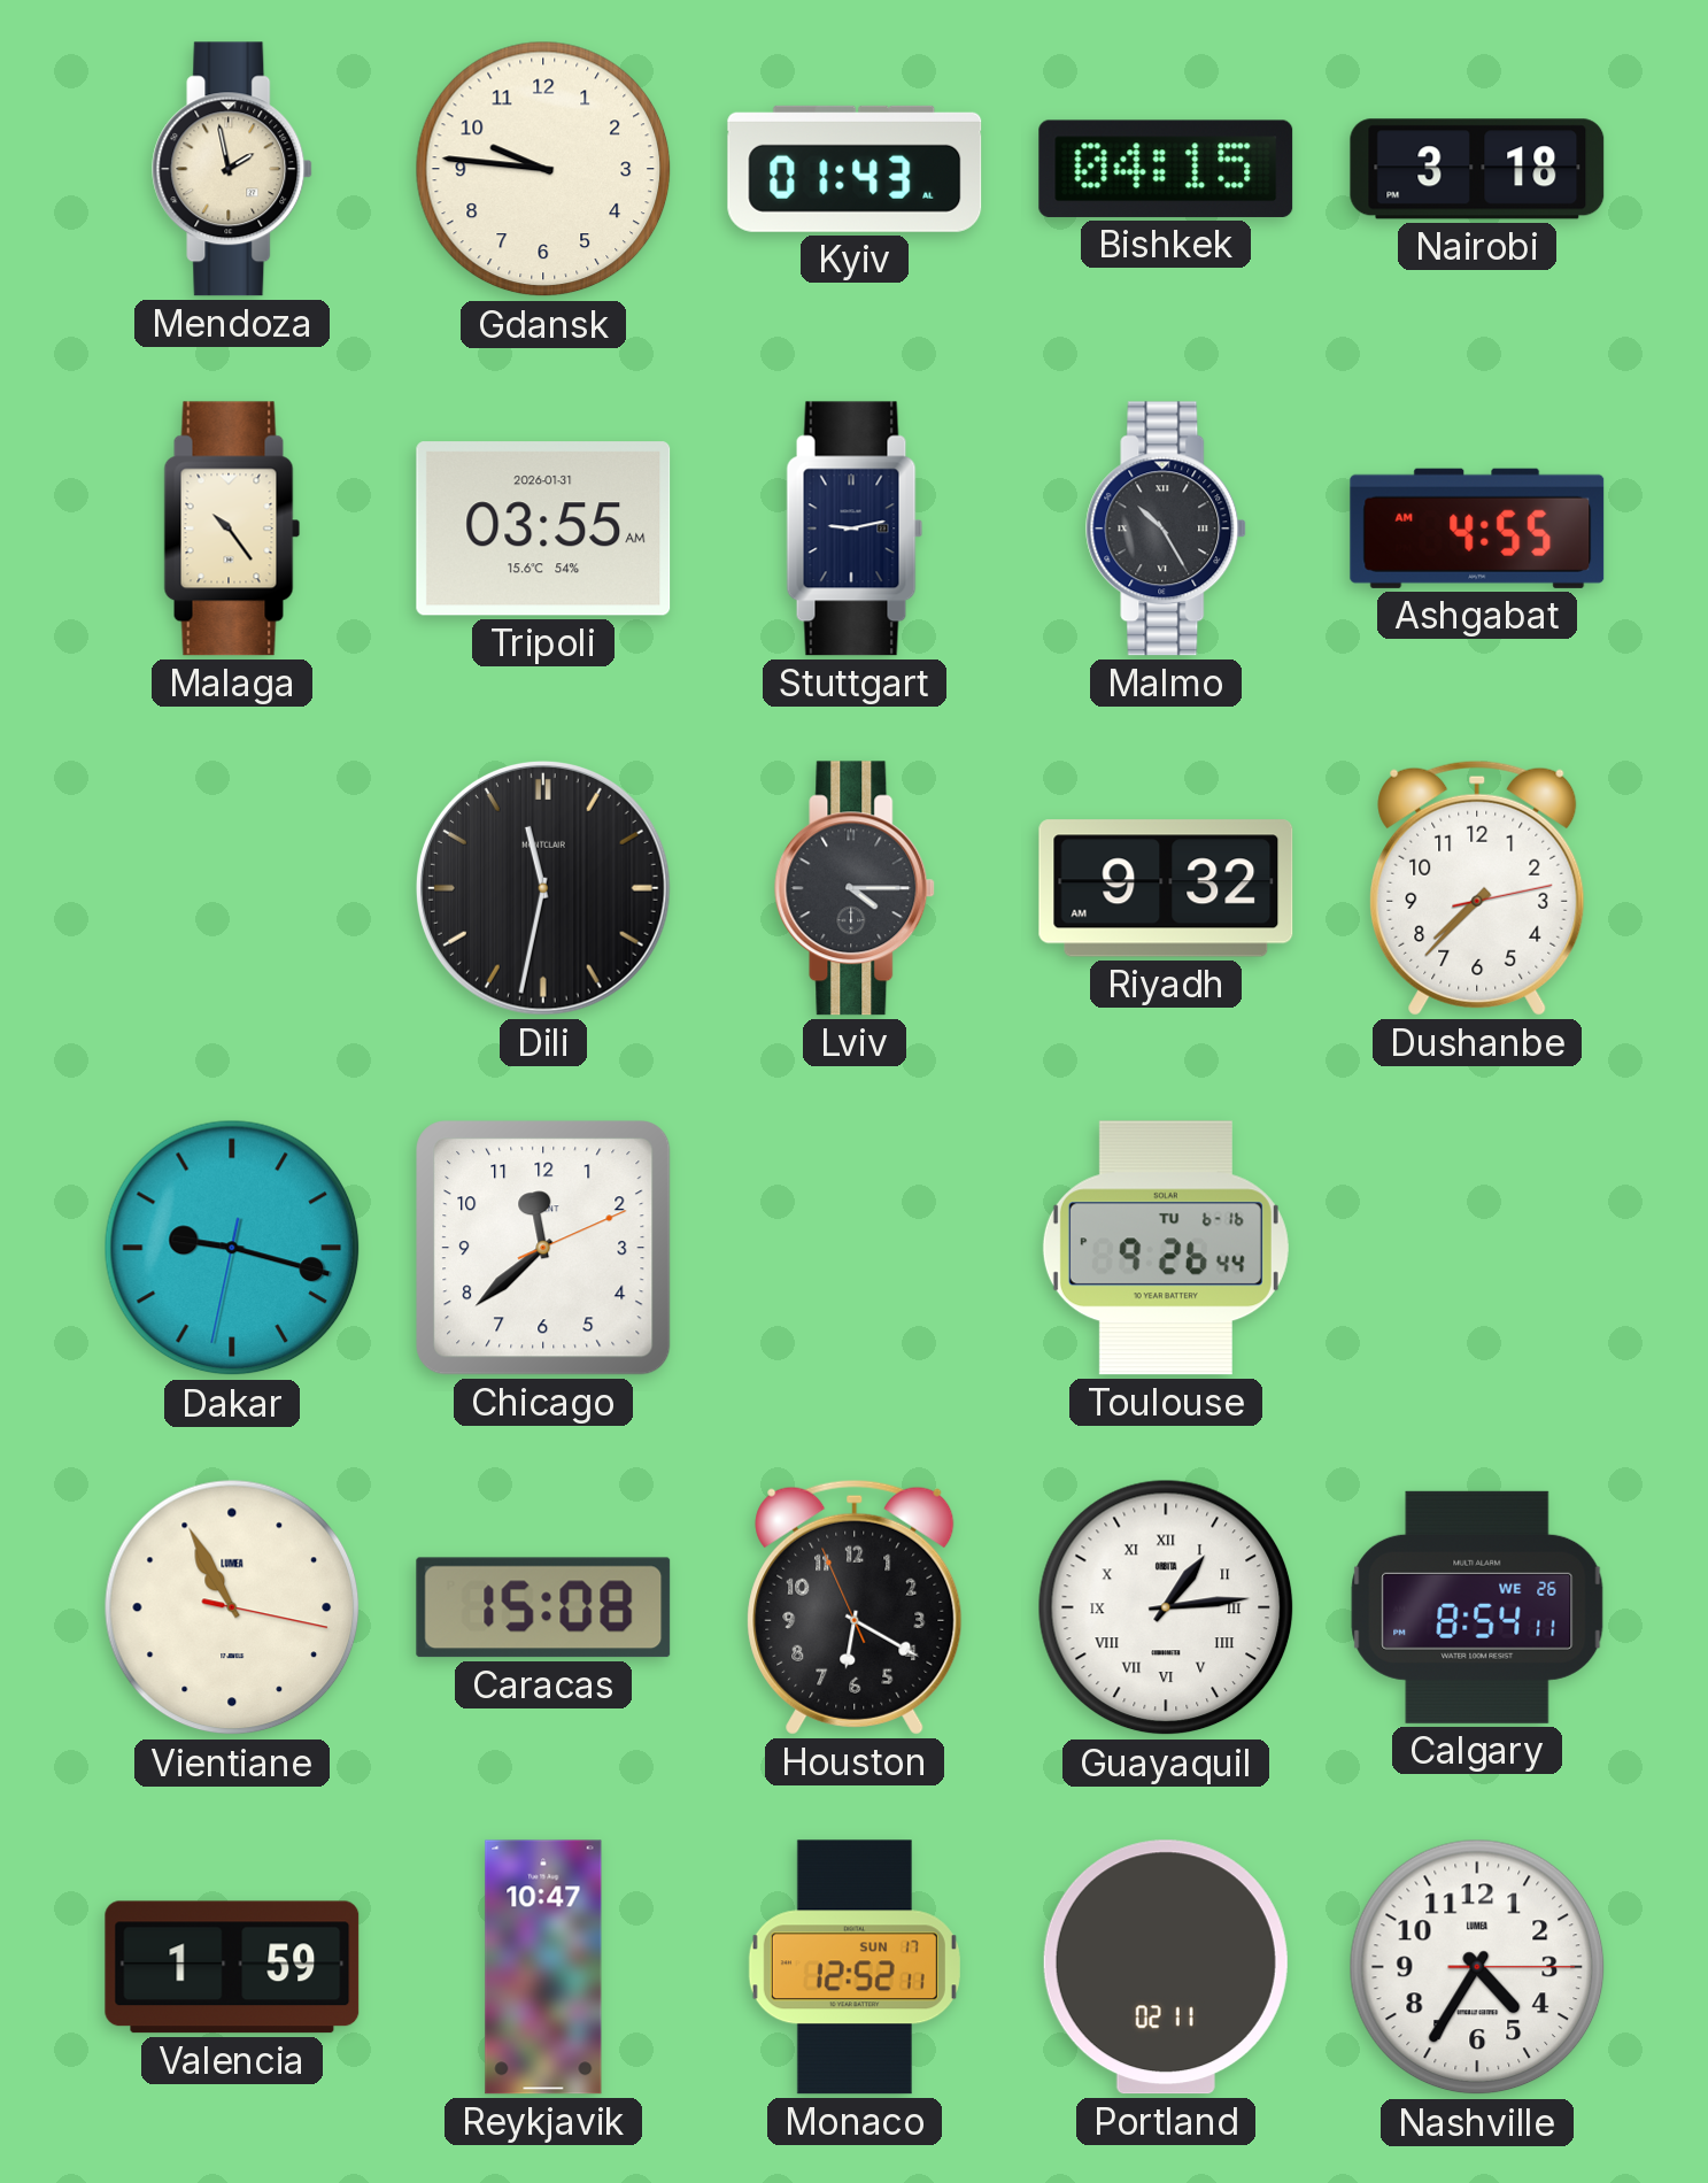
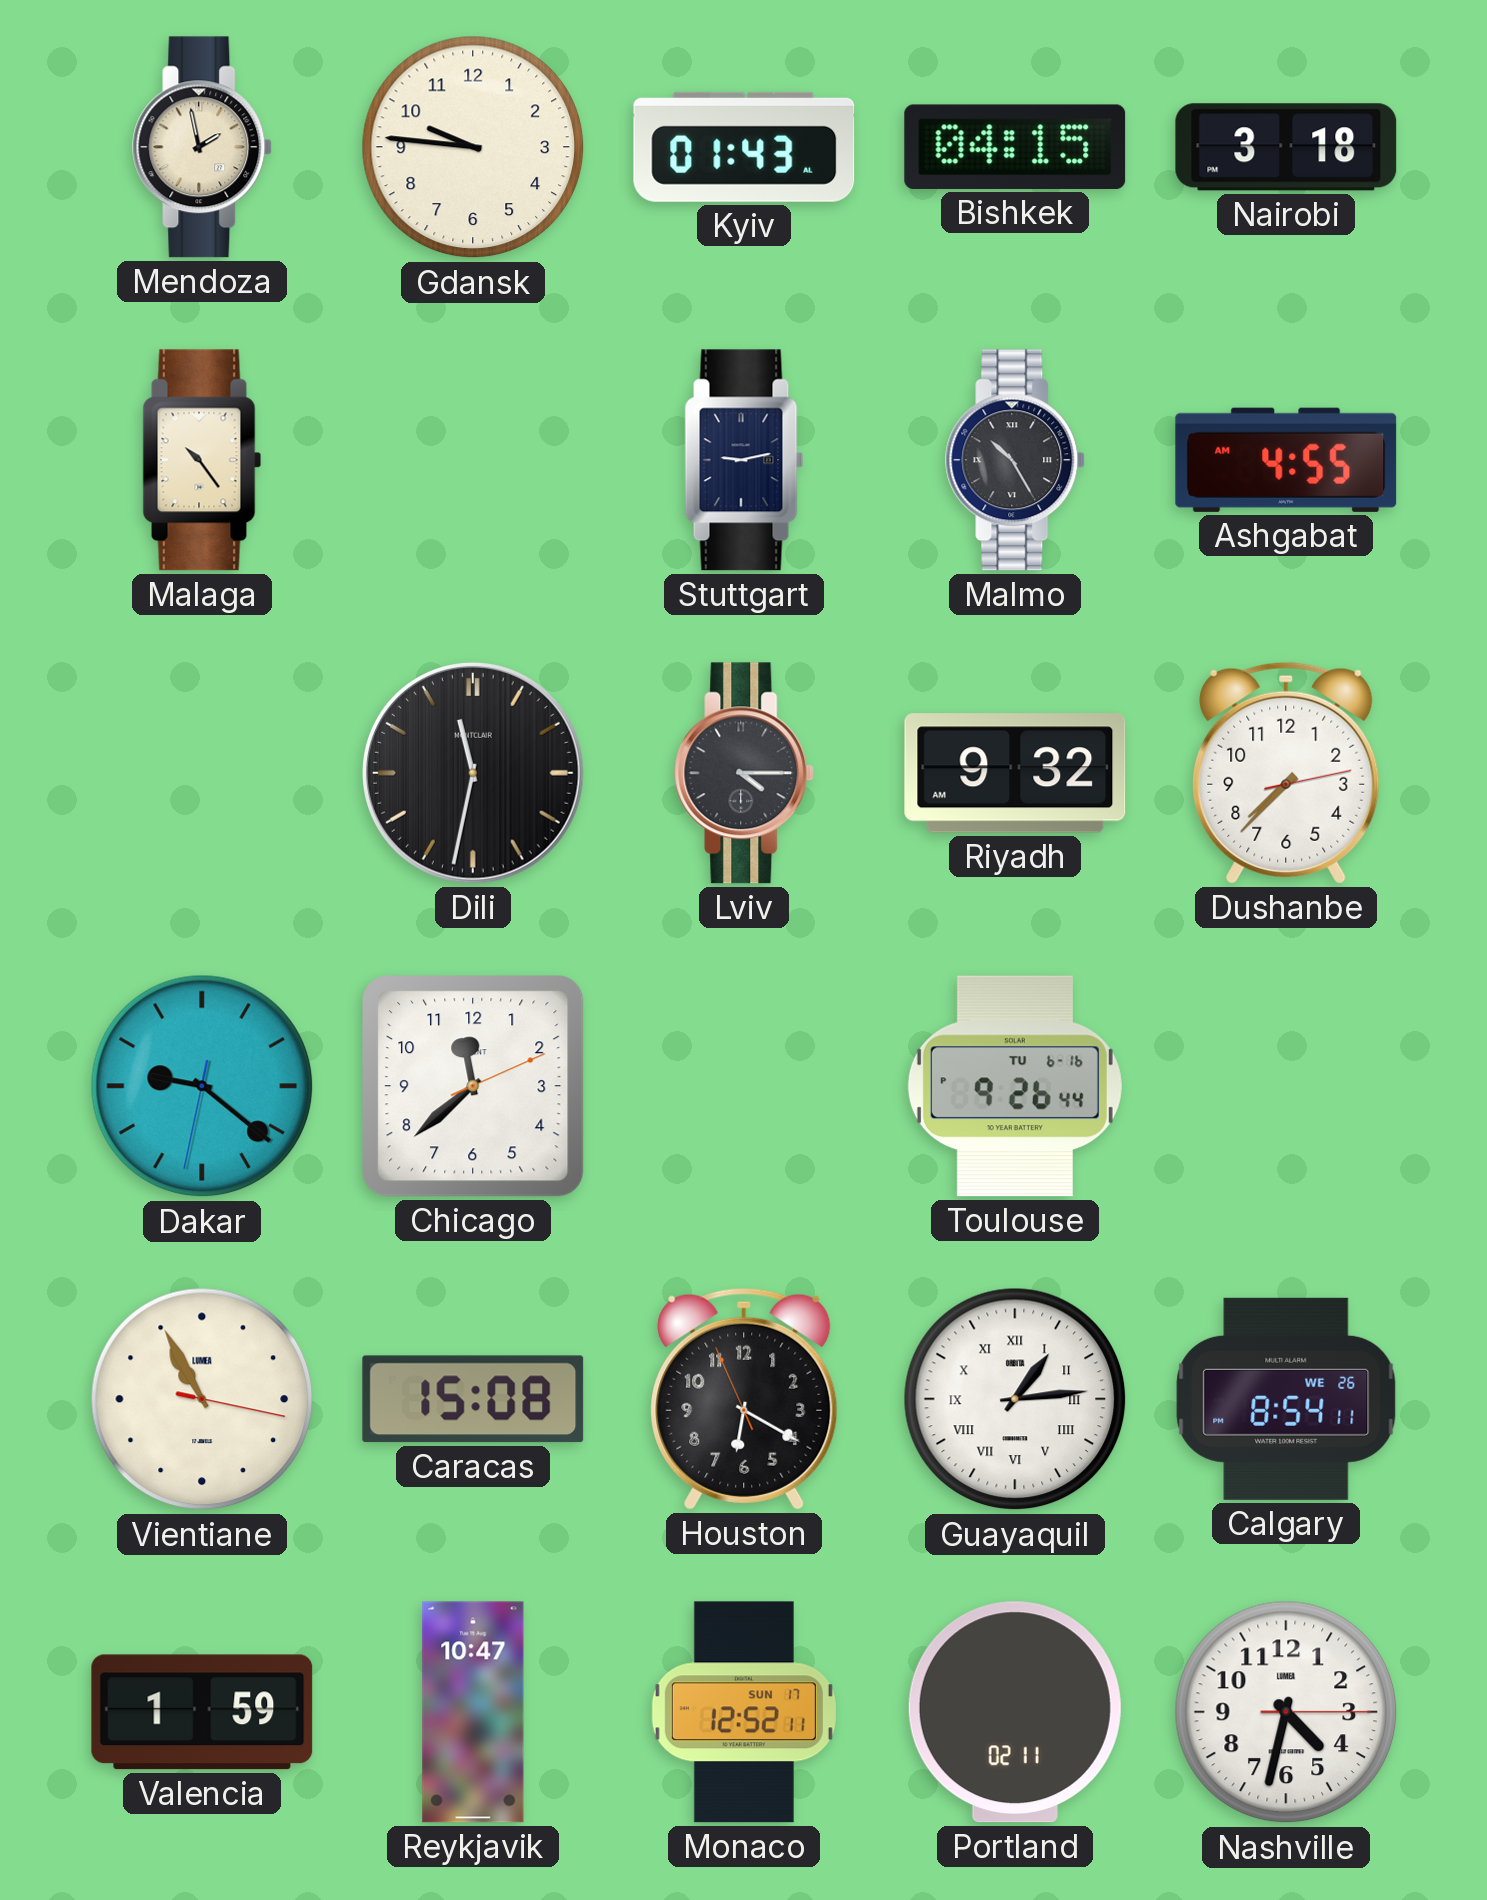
Tripoli: 03:55 -> none
Dakar: 9:17 -> 9:21
Nashville: 4:35 -> 4:32
